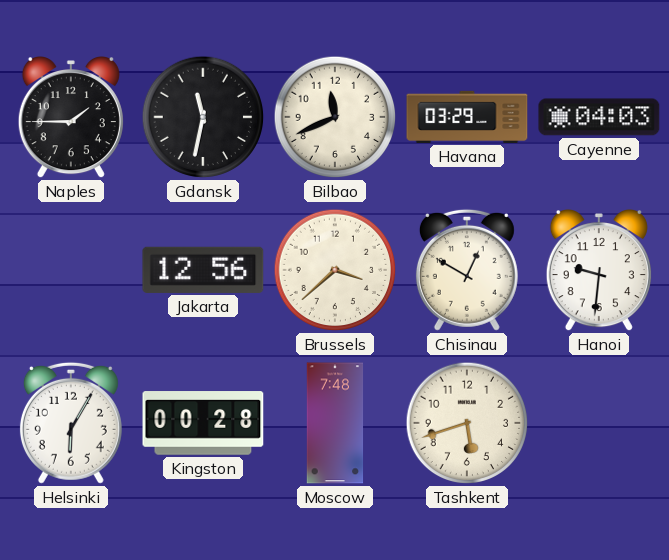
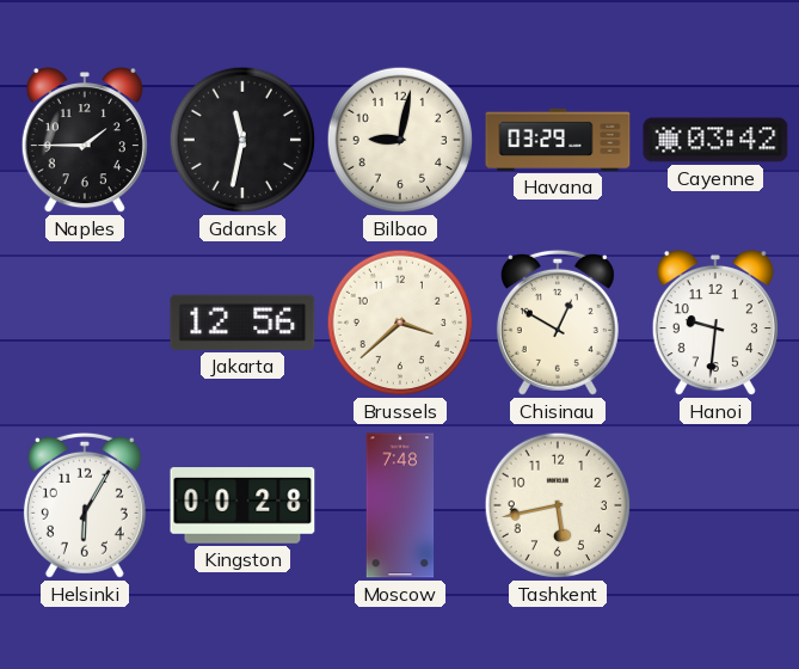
Bilbao: 11:41 -> 9:02
Cayenne: 04:03 -> 03:42
Tashkent: 5:42 -> 5:43
